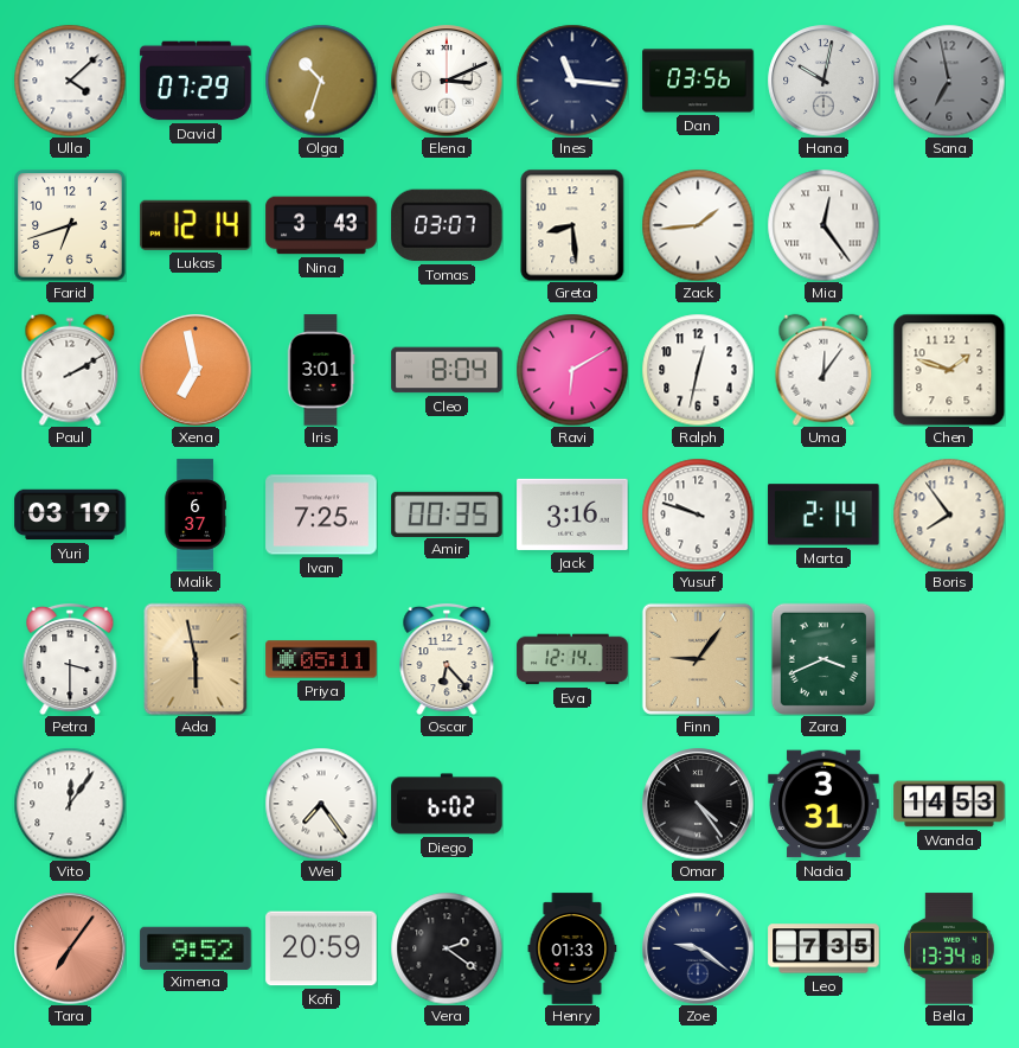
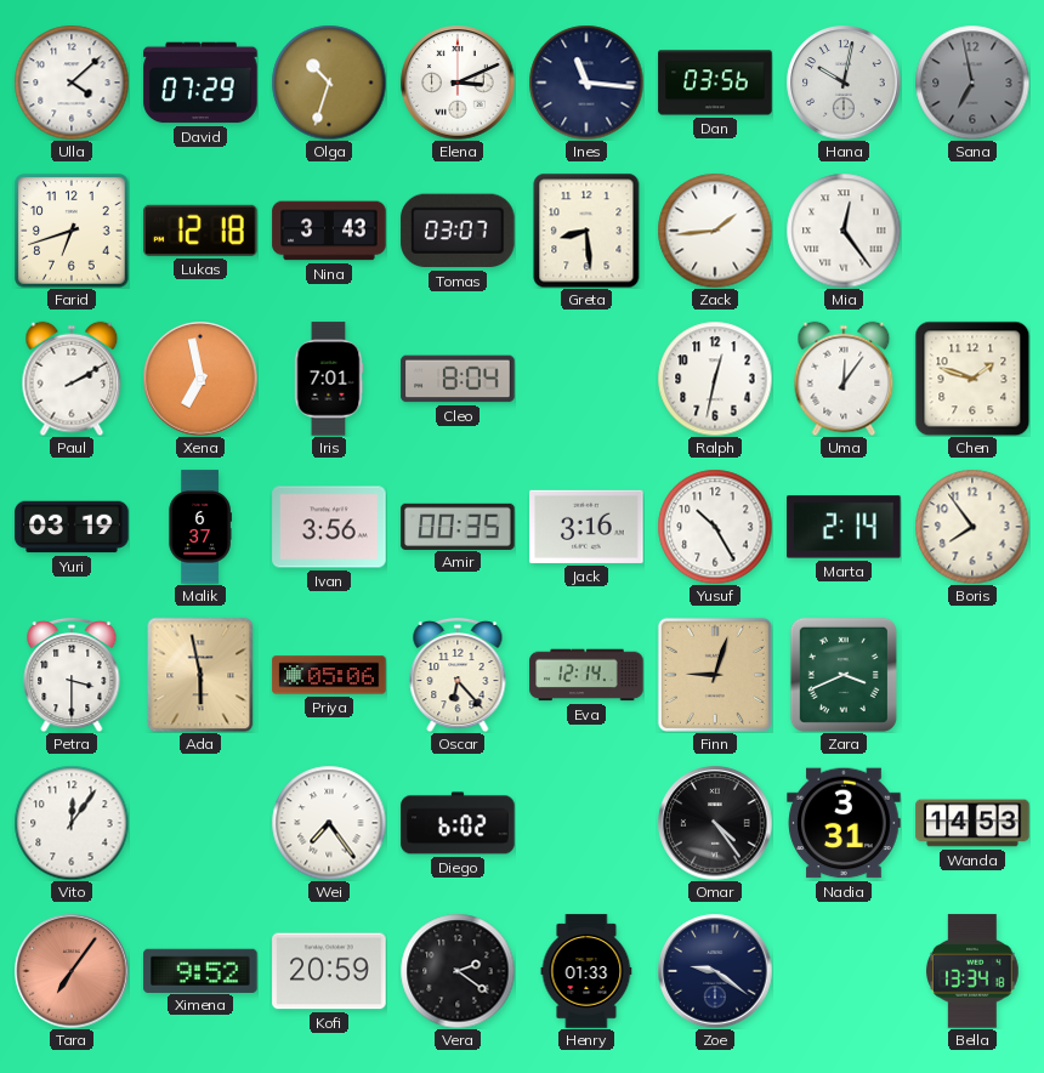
Lukas: 12:14 -> 12:18
Iris: 3:01 -> 7:01
Ravi: 6:10 -> none
Ivan: 7:25 -> 3:56
Yusuf: 9:48 -> 10:25
Priya: 05:11 -> 05:06
Finn: 9:06 -> 9:03
Leo: 7:35 -> none
